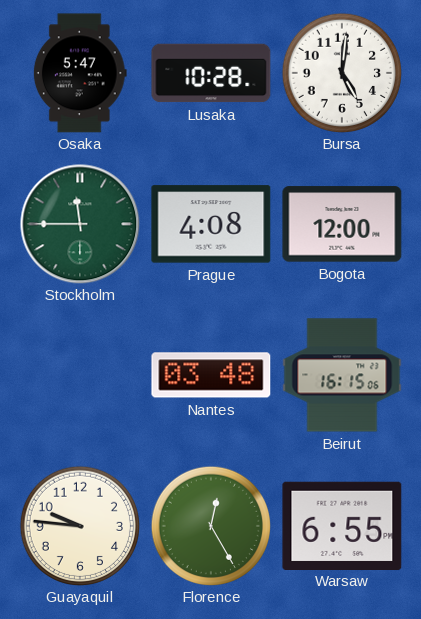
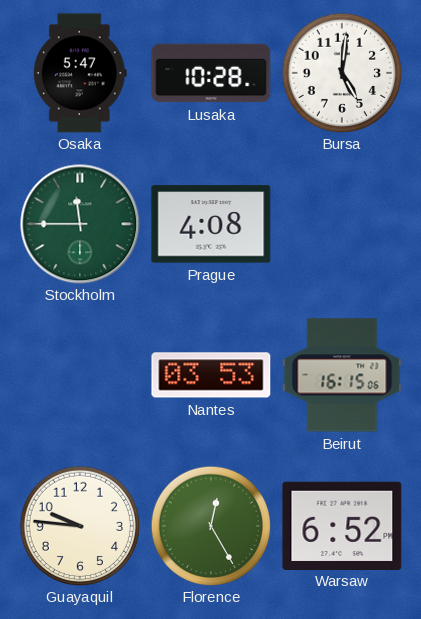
Bogota: 12:00 -> none
Nantes: 03:48 -> 03:53
Warsaw: 6:55 -> 6:52
